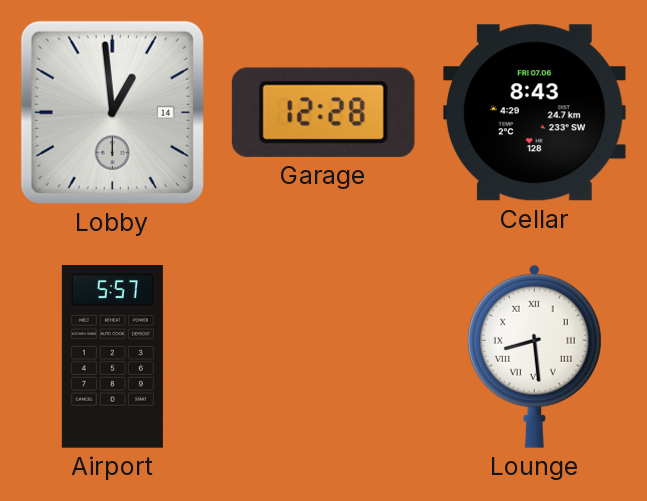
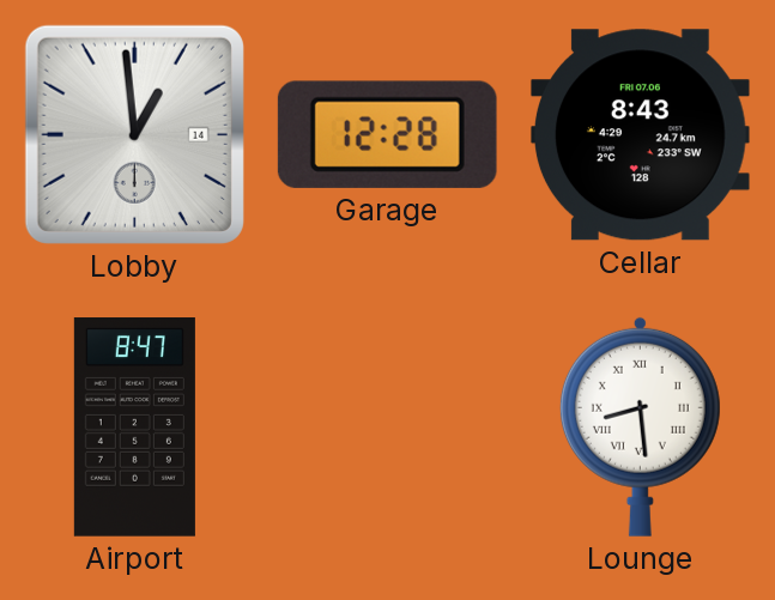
Airport: 5:57 -> 8:47
